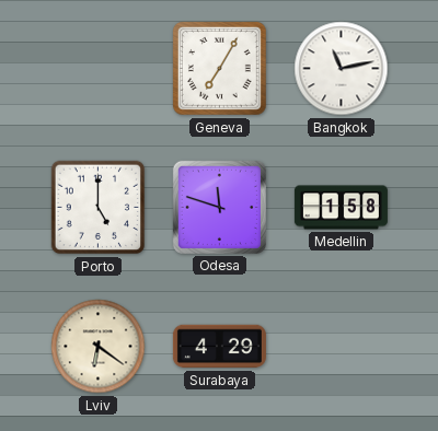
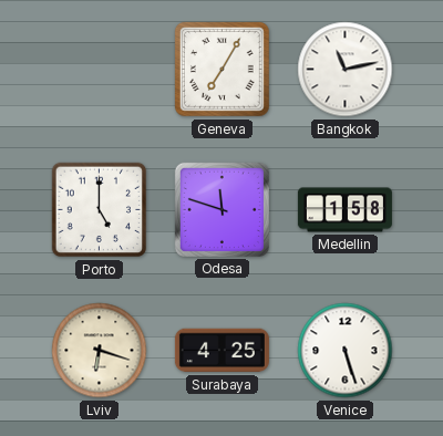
Lviv: 6:21 -> 6:18
Surabaya: 4:29 -> 4:25
Venice: none -> 5:27
